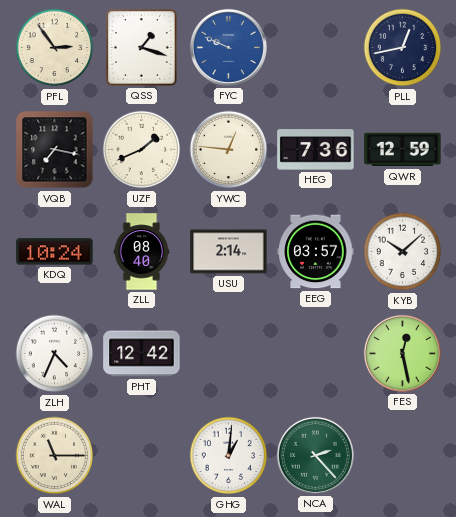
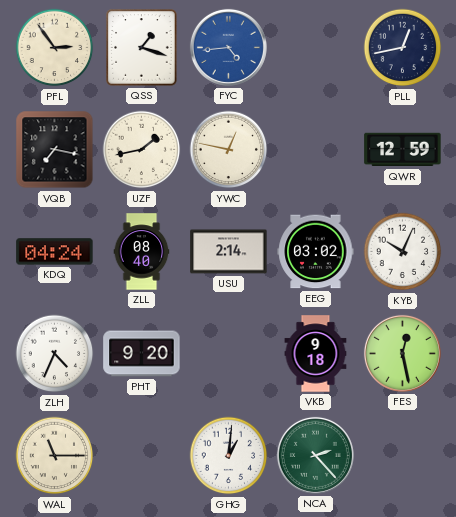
FYC: 9:49 -> 4:44
UZF: 1:41 -> 1:43
YWC: 12:46 -> 12:47
HEG: 7:36 -> none
KDQ: 10:24 -> 04:24
EEG: 03:57 -> 03:02
KYB: 10:08 -> 10:04
PHT: 12:42 -> 9:20
VKB: none -> 9:18
